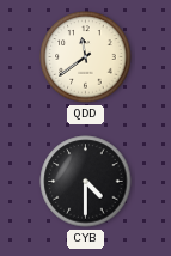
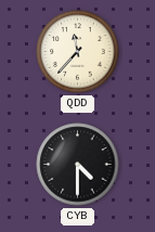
QDD: 11:39 -> 11:37
